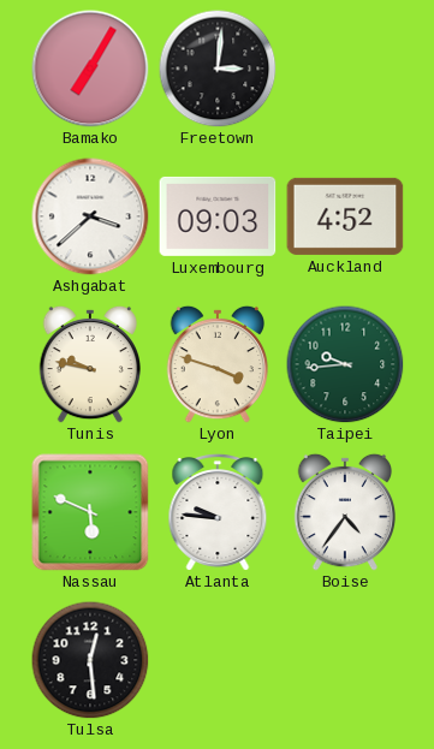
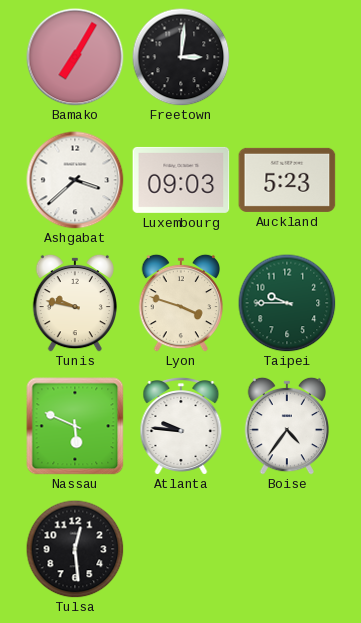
Auckland: 4:52 -> 5:23
Taipei: 9:44 -> 9:45
